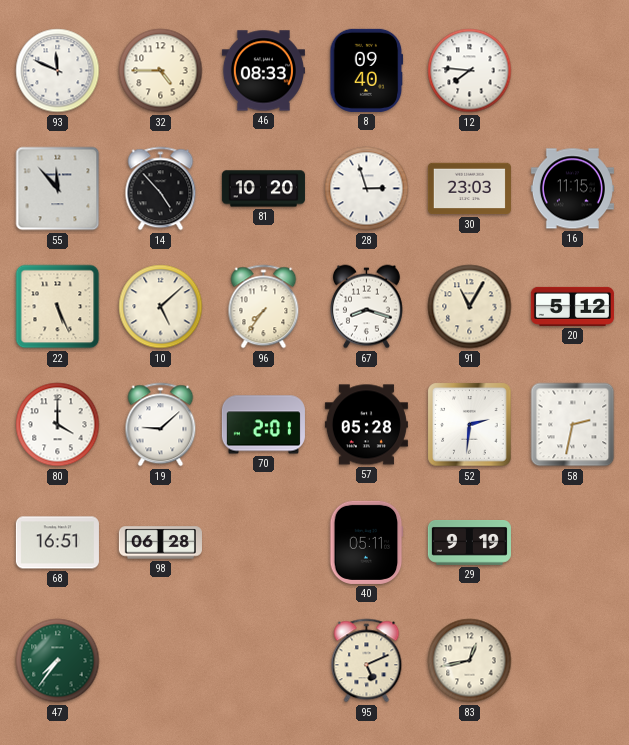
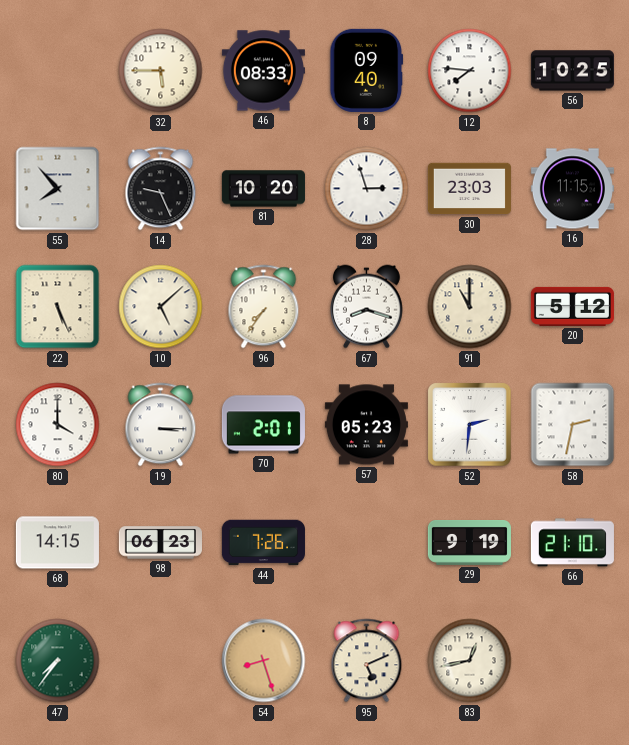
93: 11:49 -> none
32: 4:45 -> 5:45
56: none -> 10:25
55: 11:53 -> 7:53
14: 4:53 -> 9:26
91: 11:05 -> 11:00
19: 9:08 -> 3:15
57: 05:28 -> 05:23
68: 16:51 -> 14:15
98: 06:28 -> 06:23
44: none -> 7:26
40: 05:11 -> none
66: none -> 21:10
54: none -> 8:27
